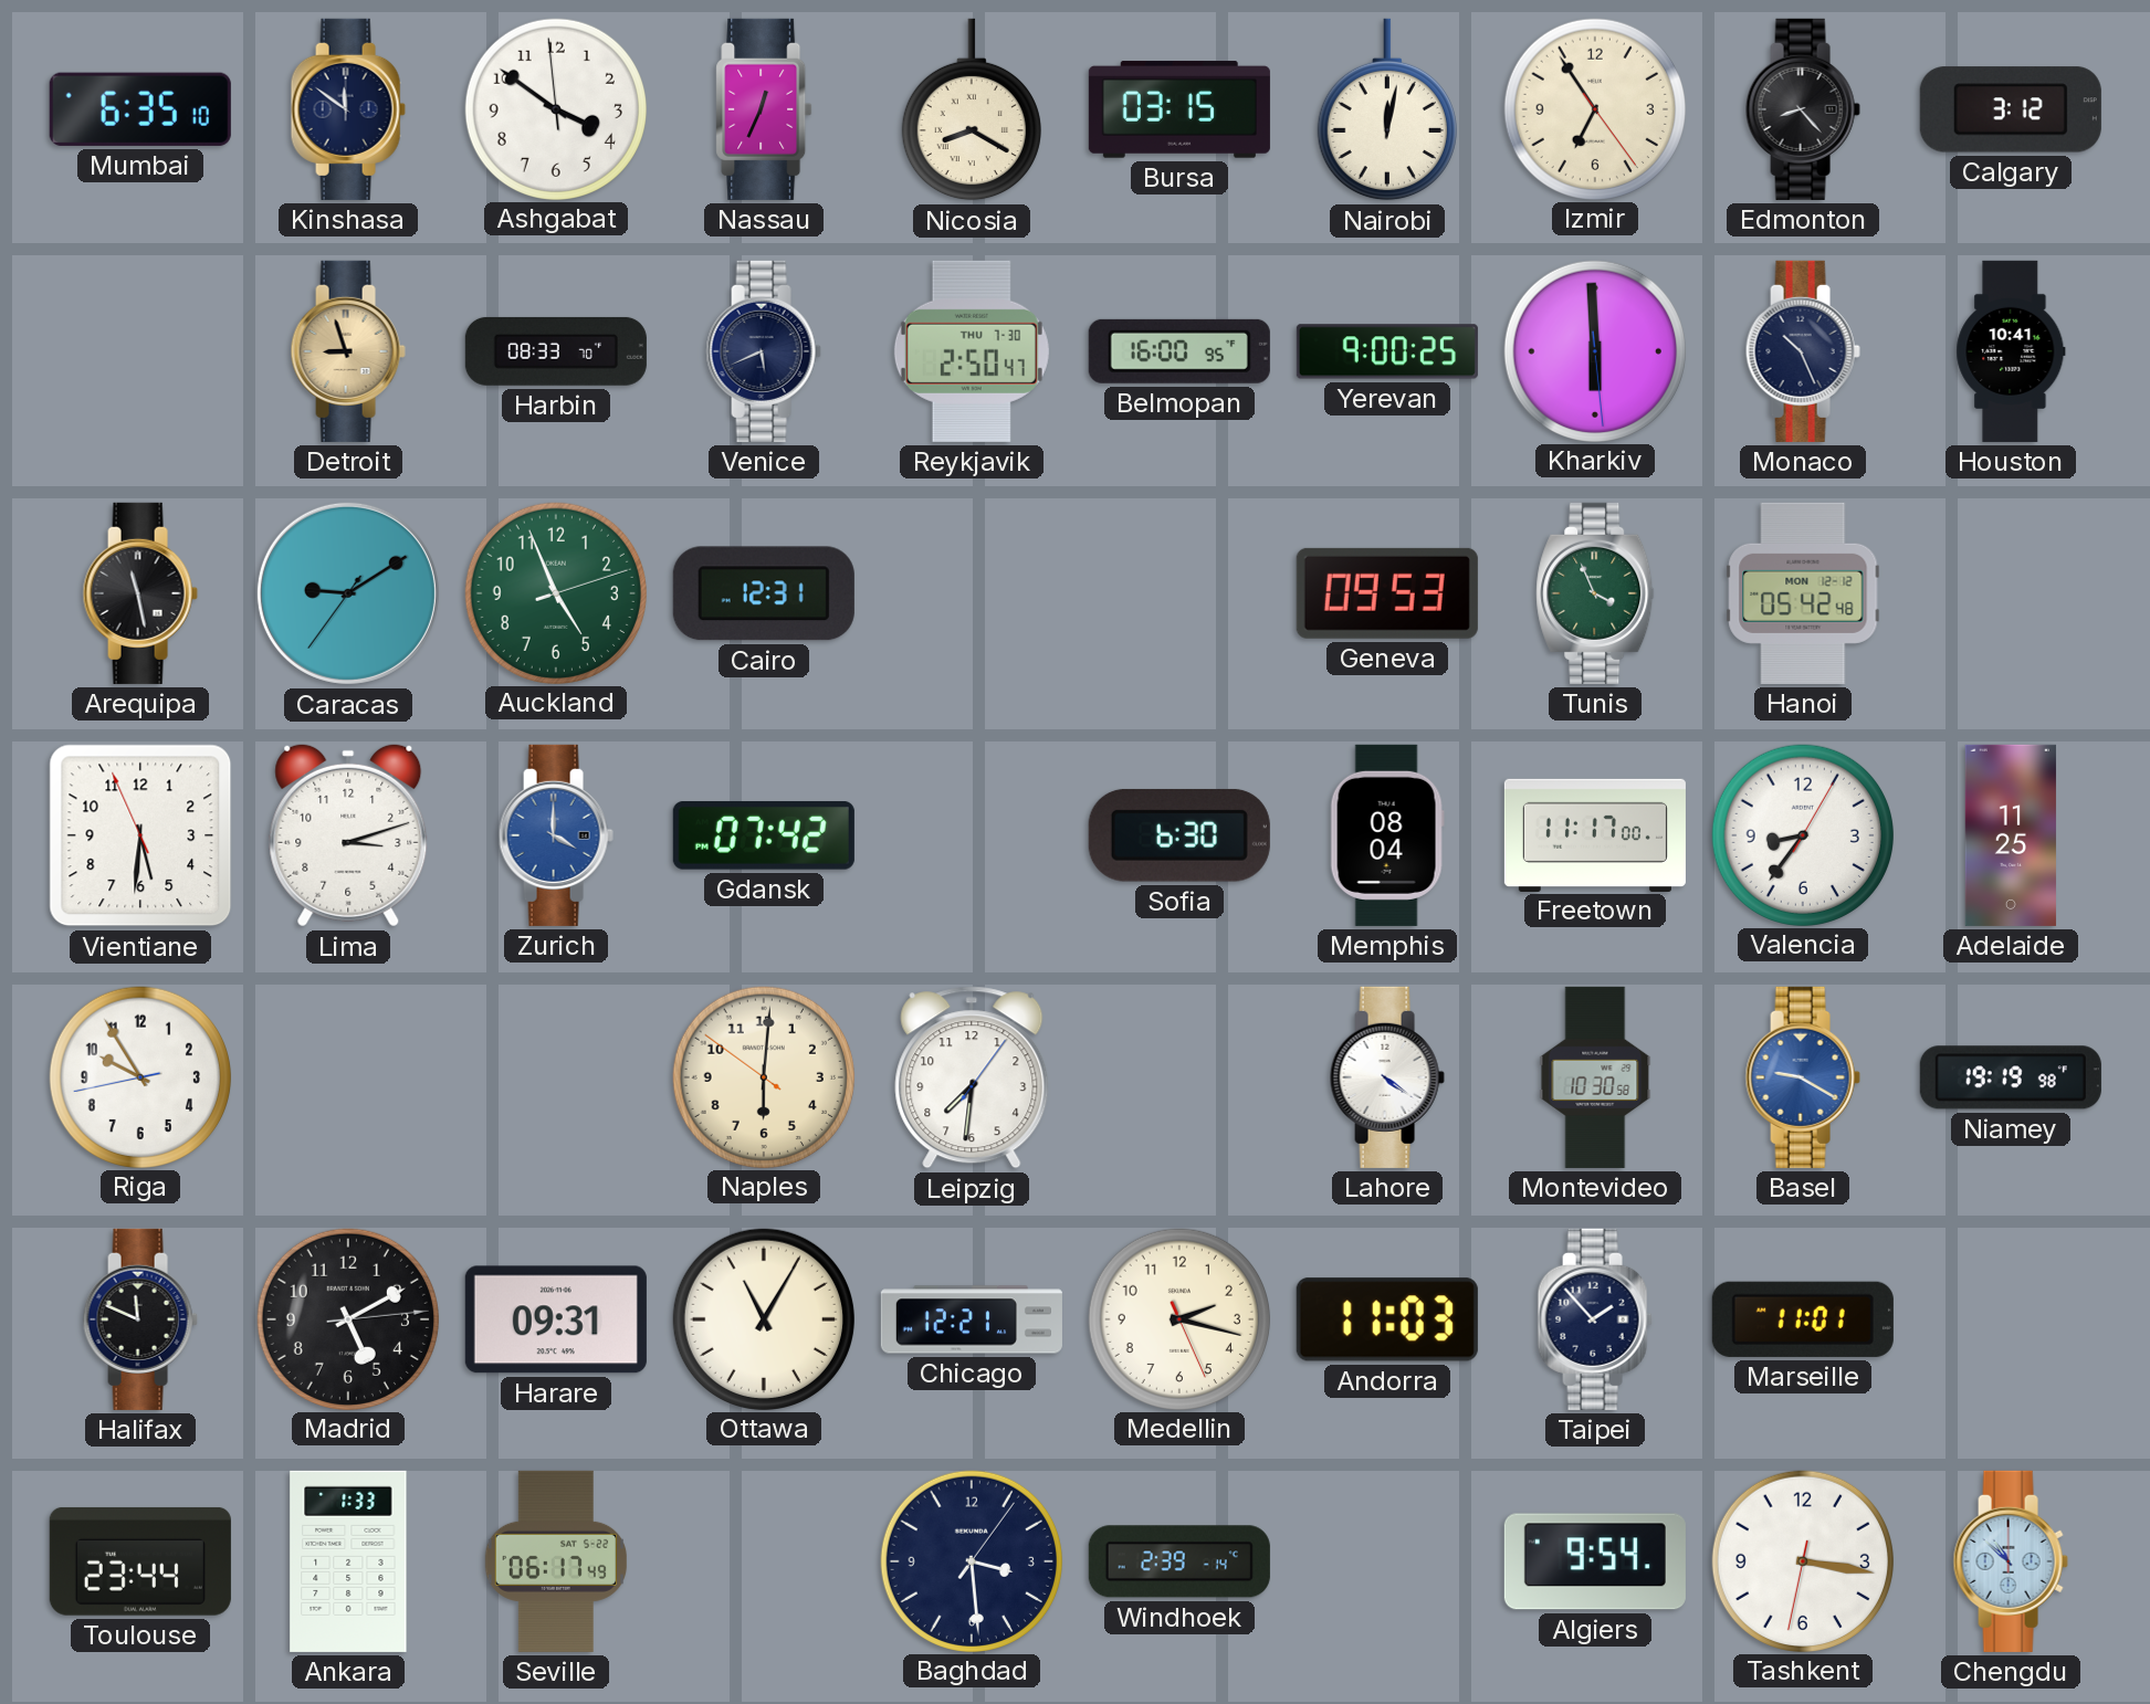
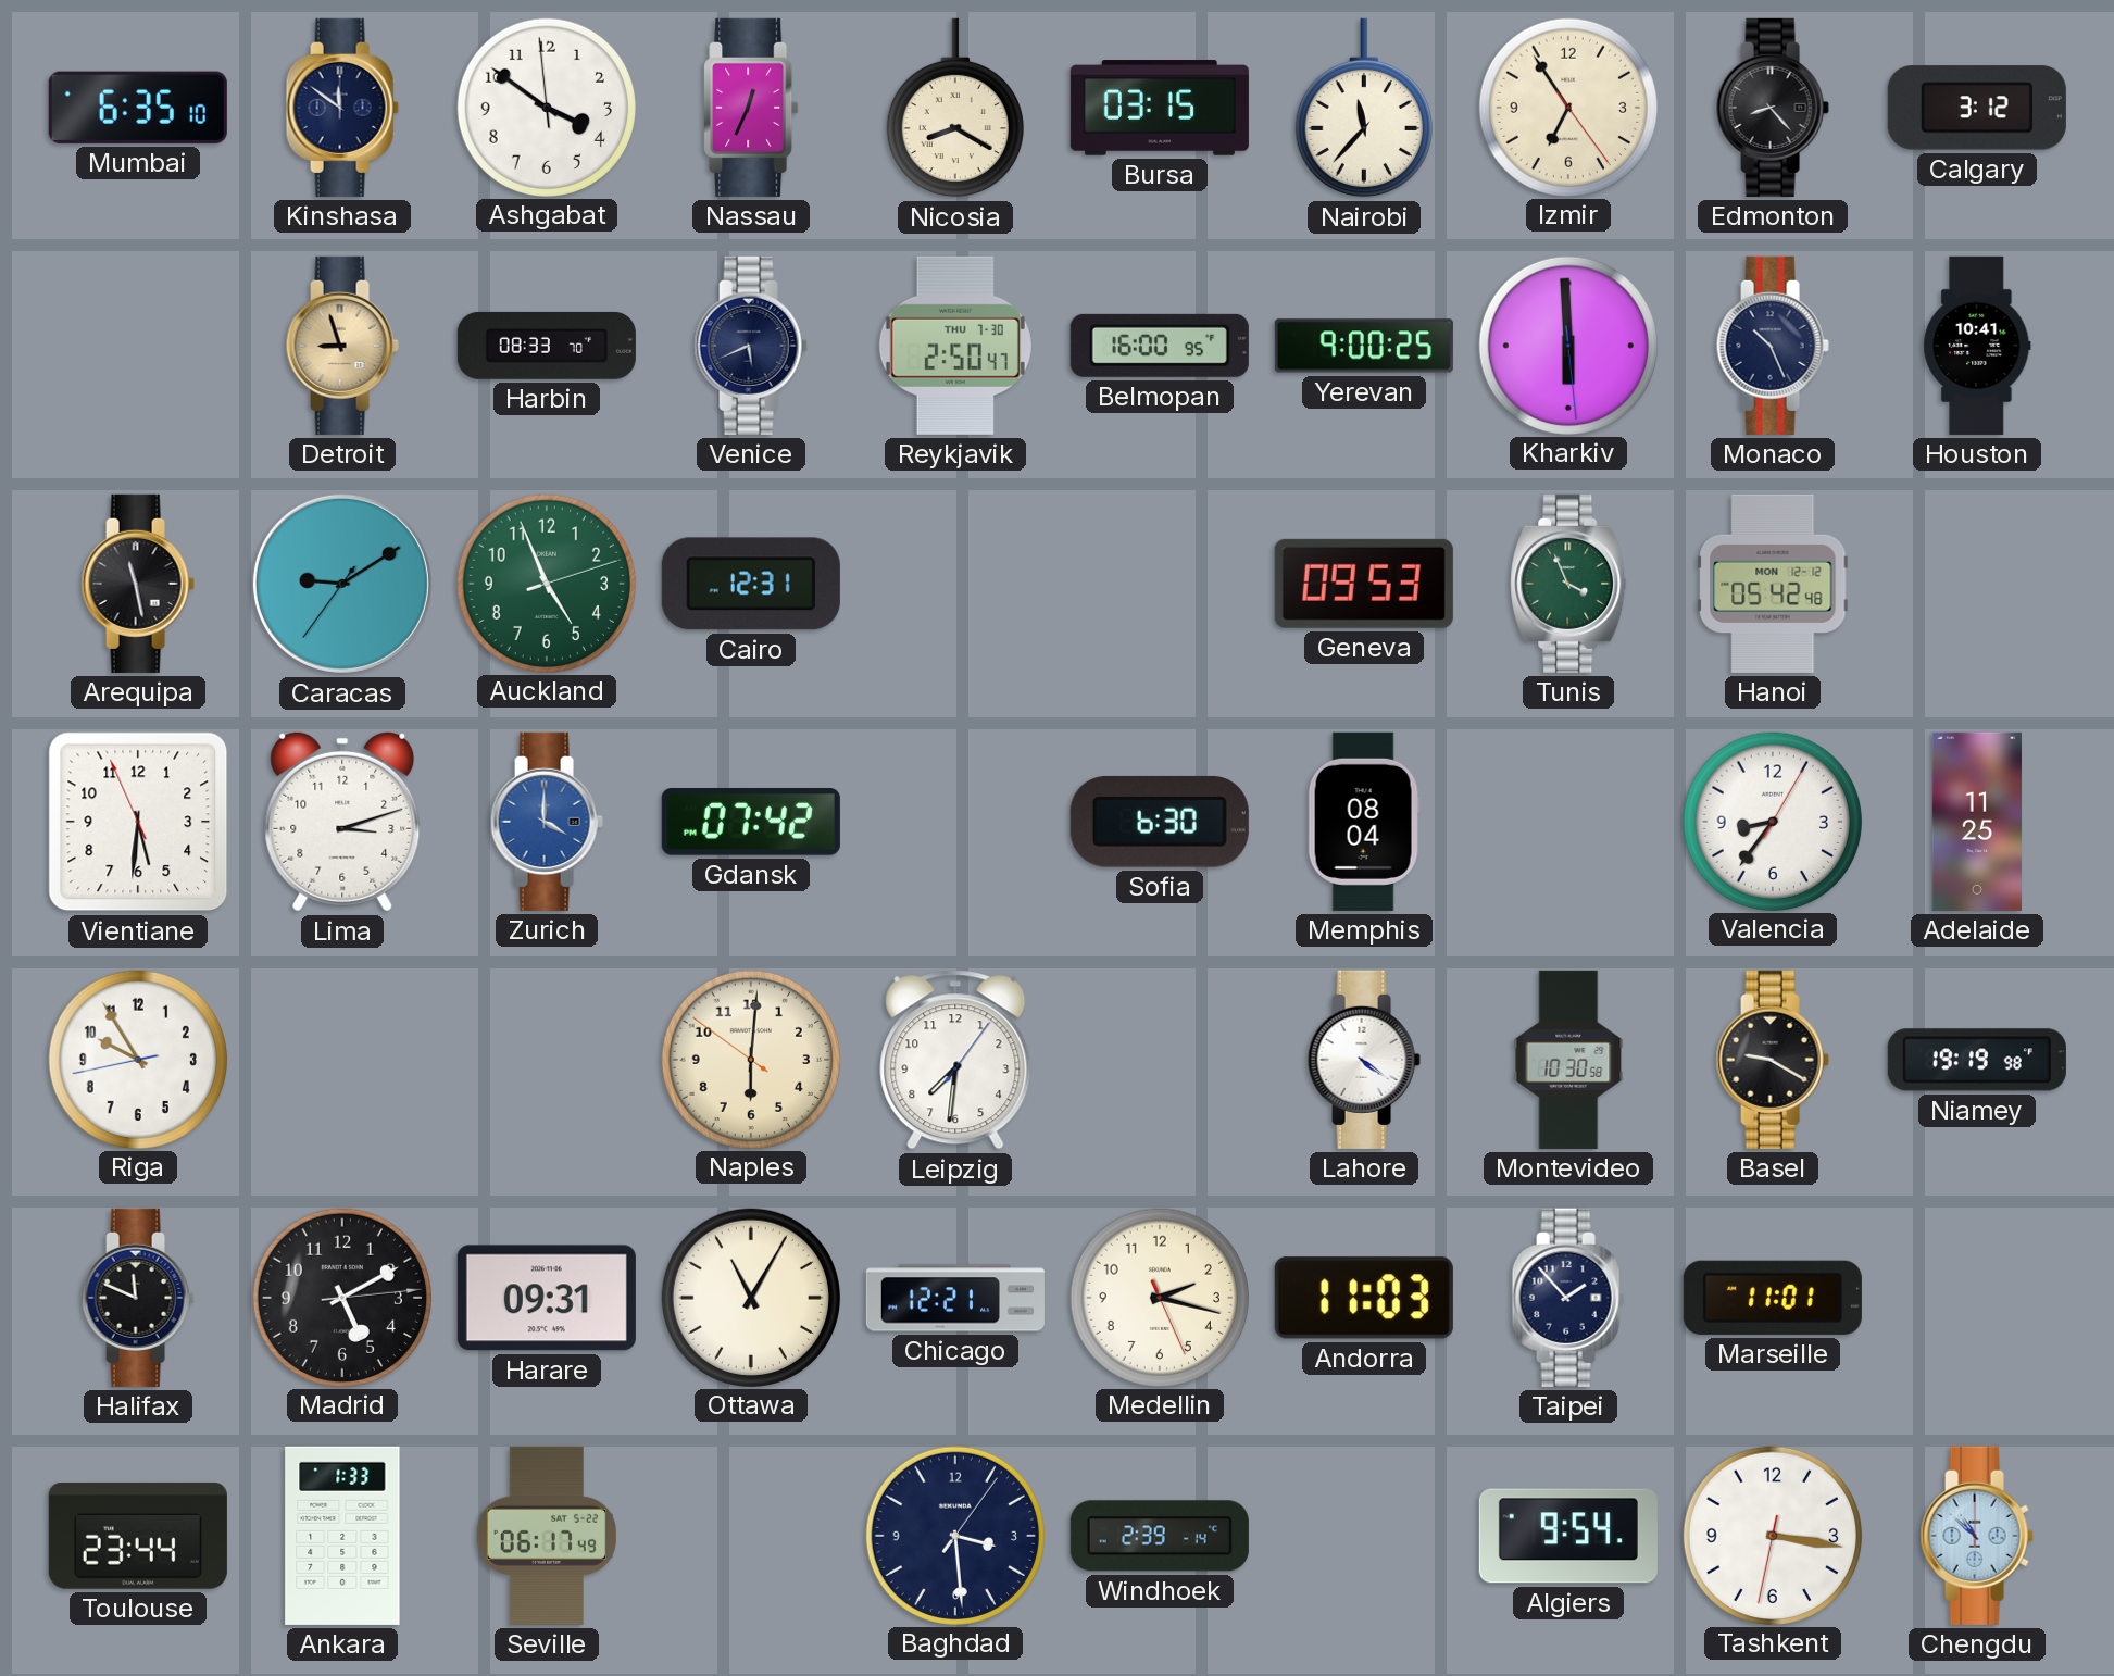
Nairobi: 12:02 -> 11:37
Freetown: 11:17 -> none
Basel dial: blue -> black
